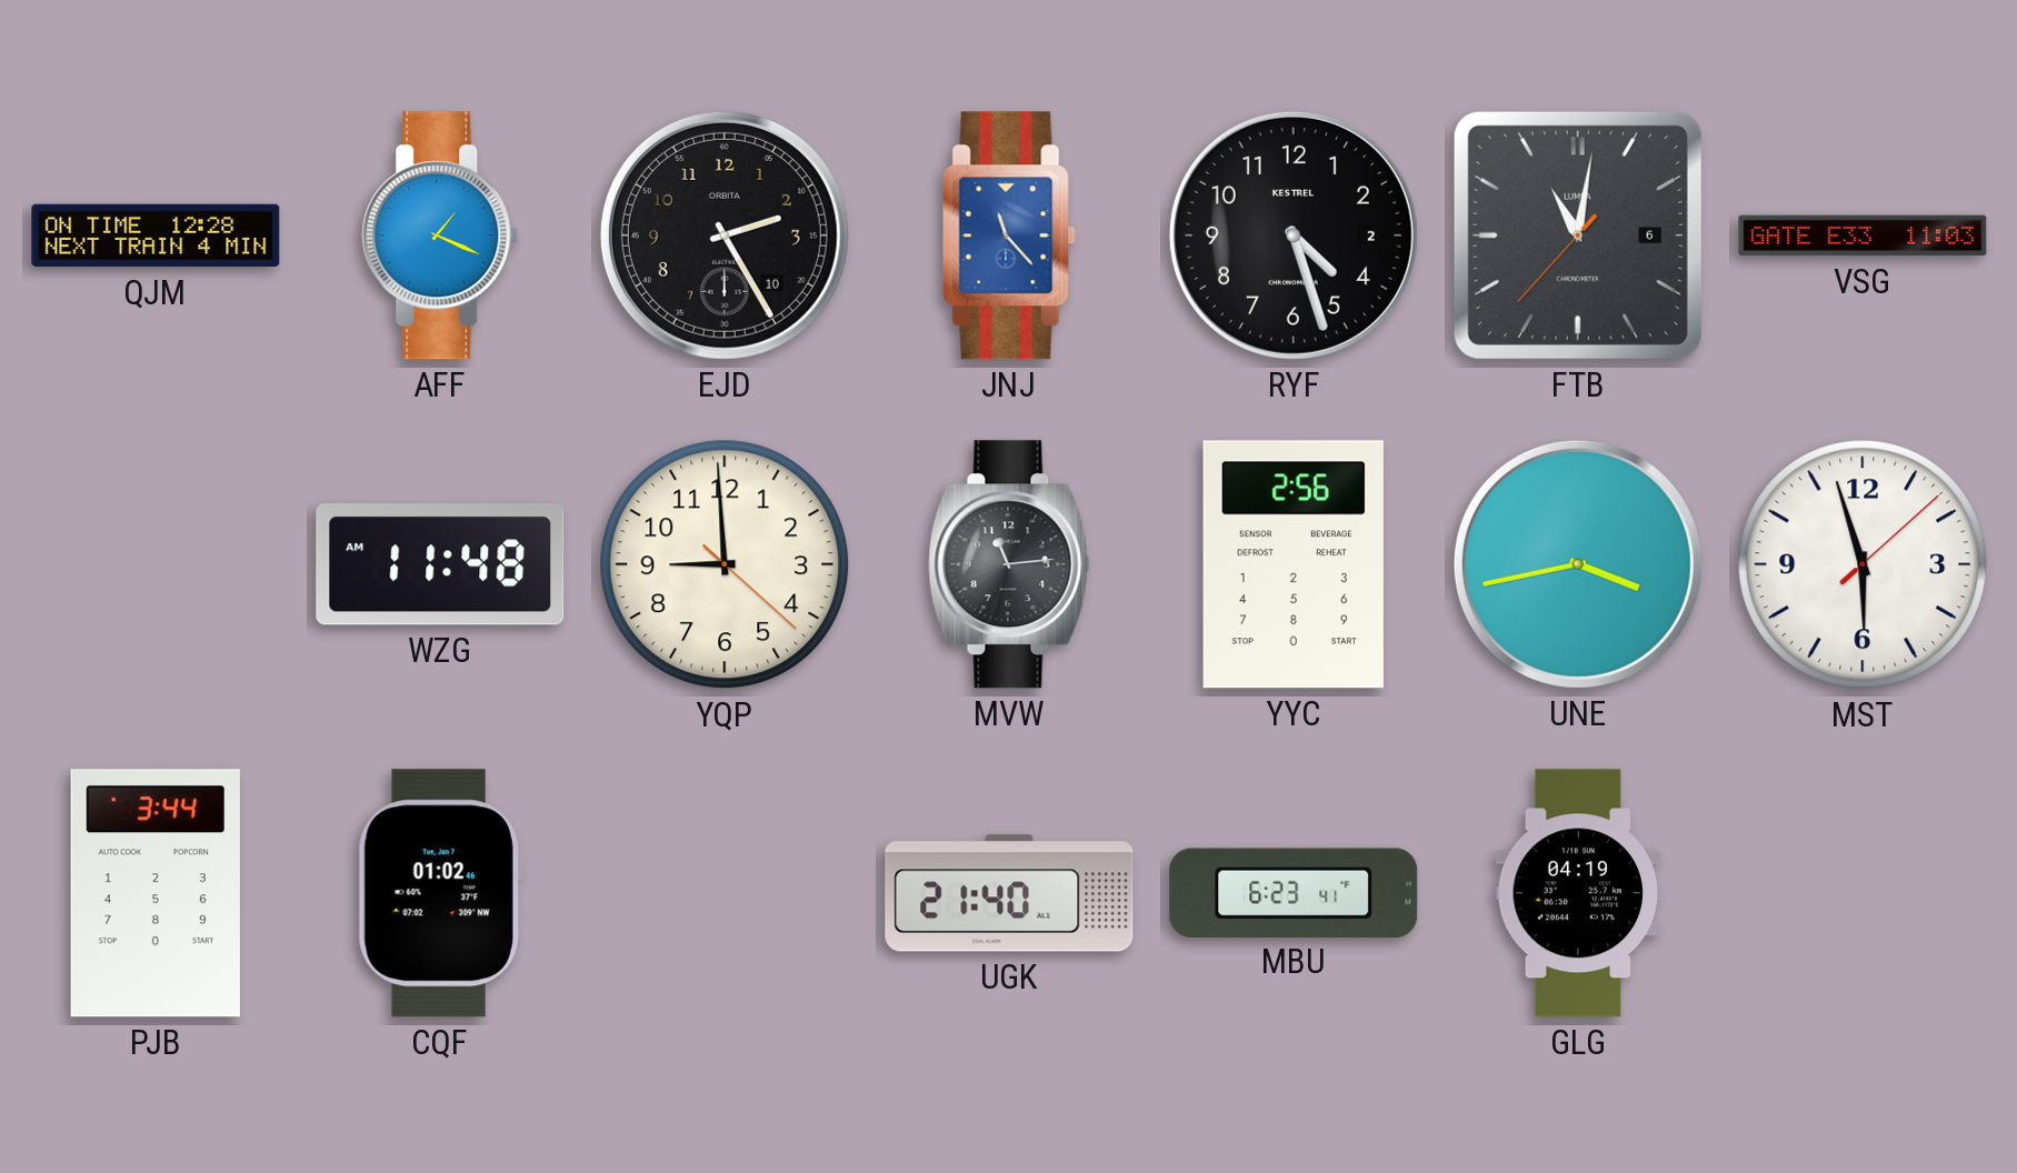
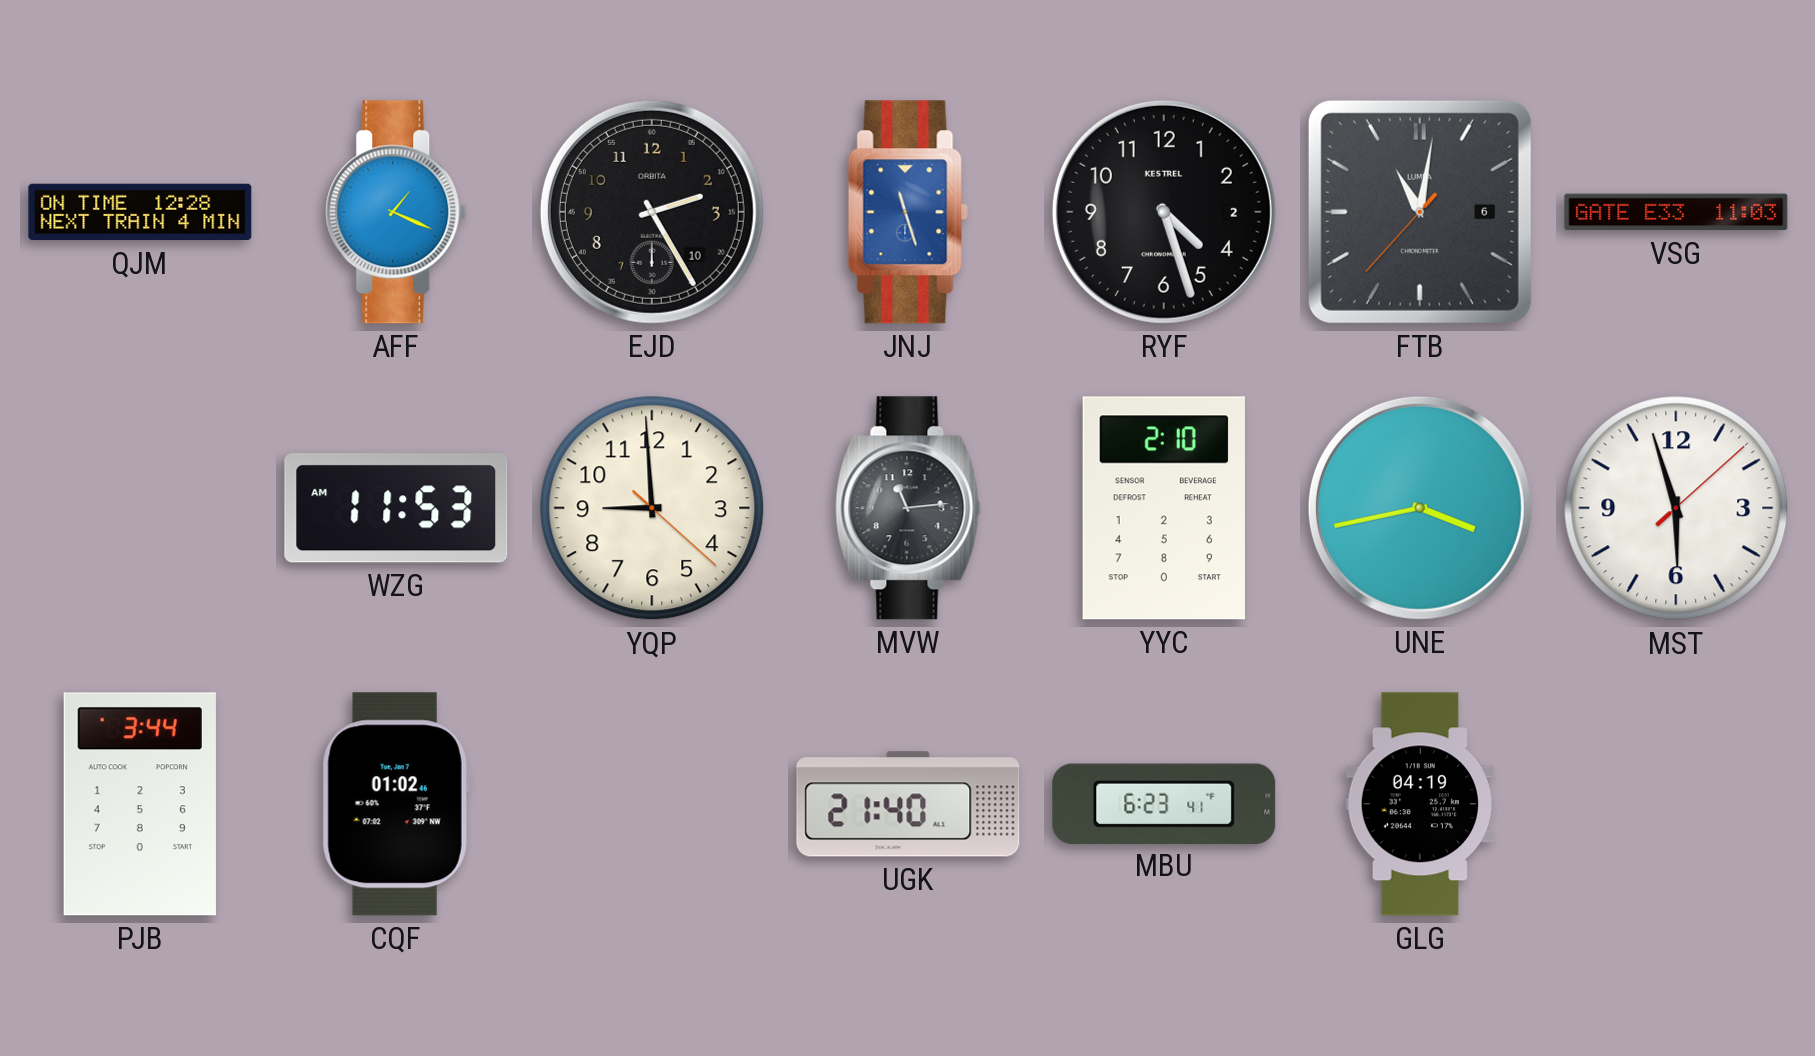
JNJ: 11:23 -> 11:27
WZG: 11:48 -> 11:53
YYC: 2:56 -> 2:10
